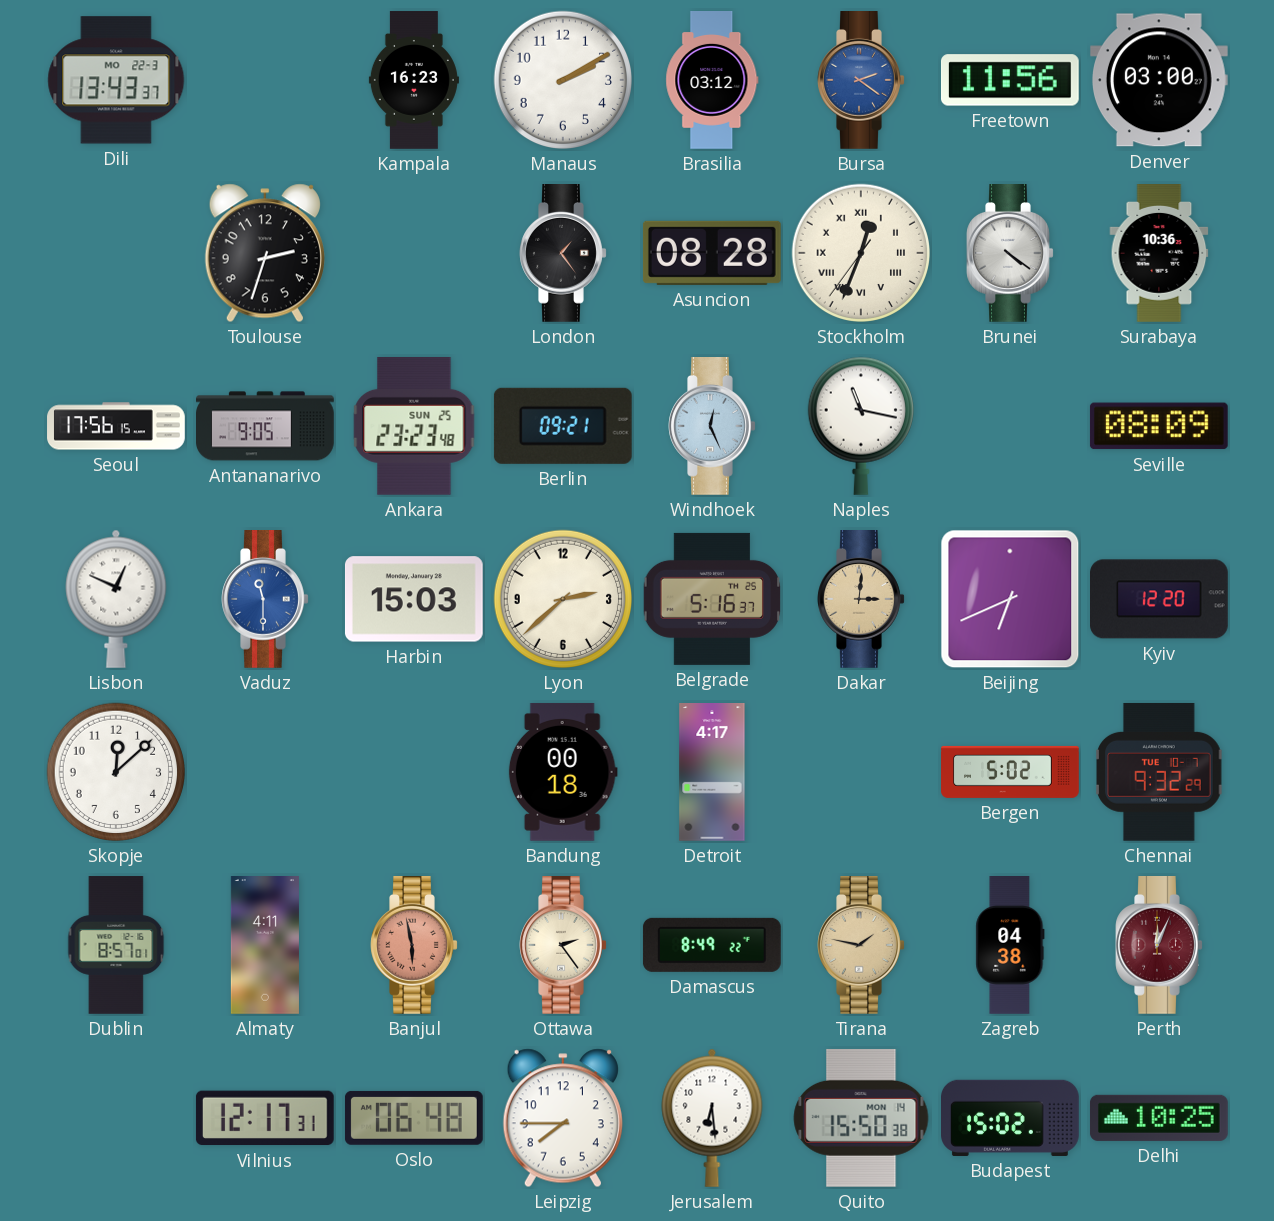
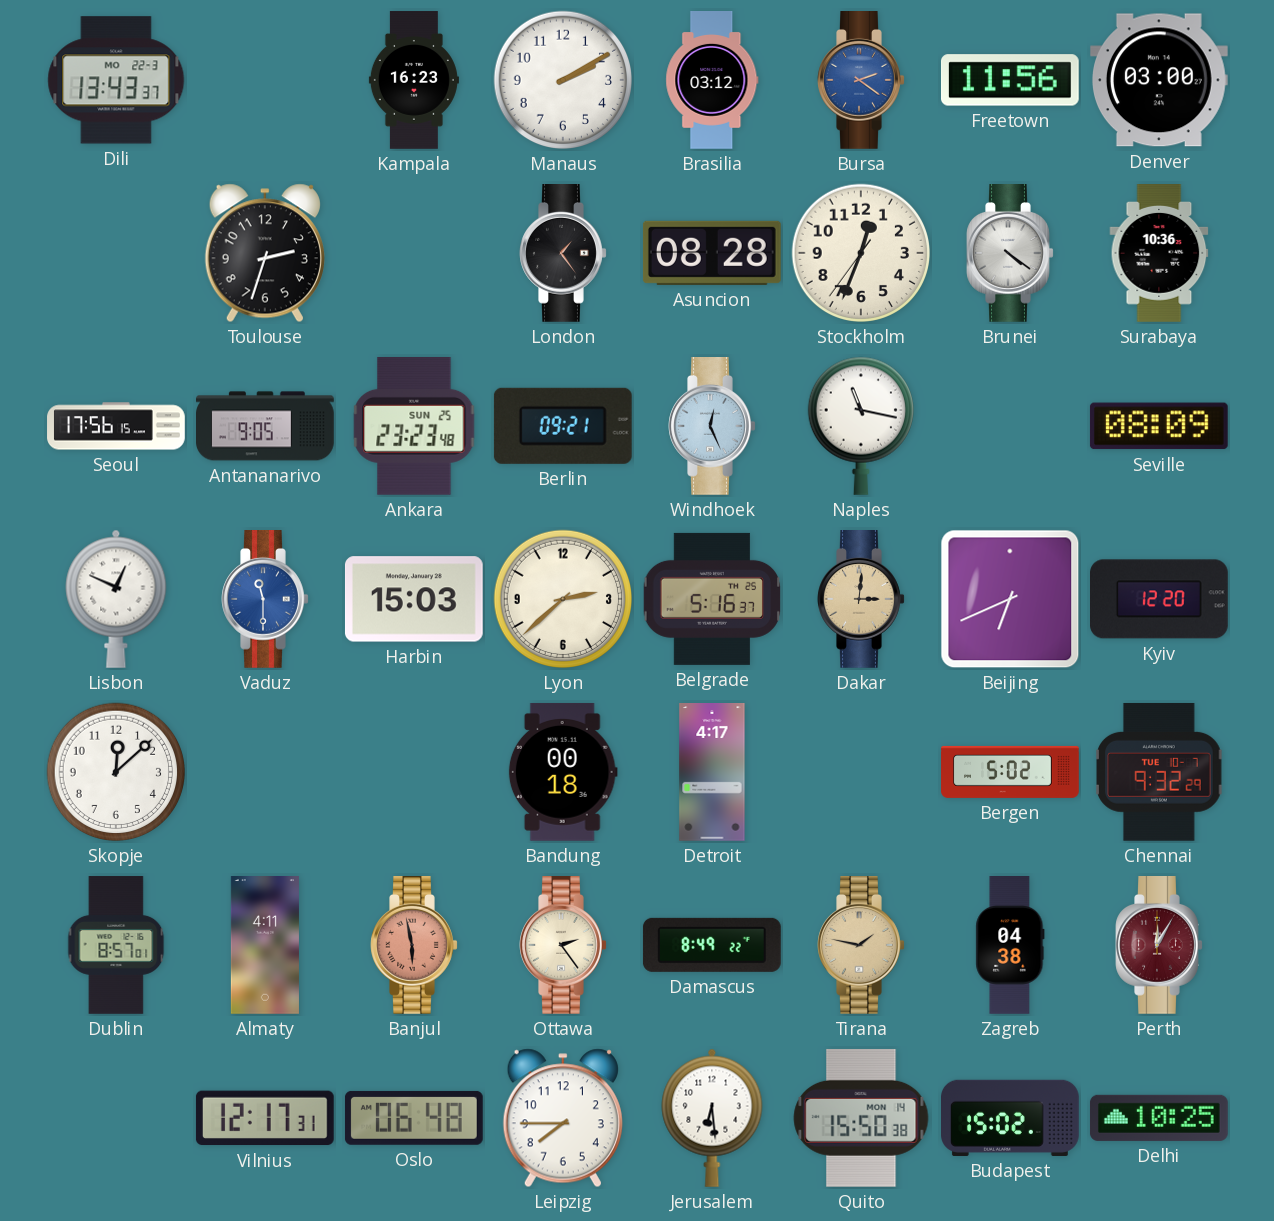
Stockholm numerals: Roman -> Arabic
Perth: 12:04 -> 12:05
